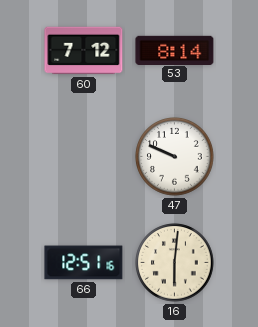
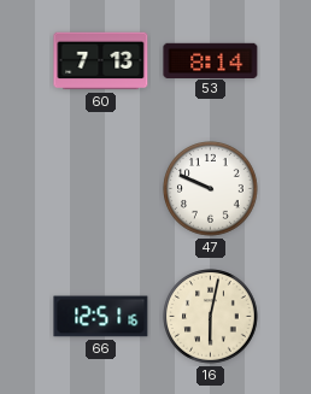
60: 7:12 -> 7:13
16: 6:01 -> 6:02
